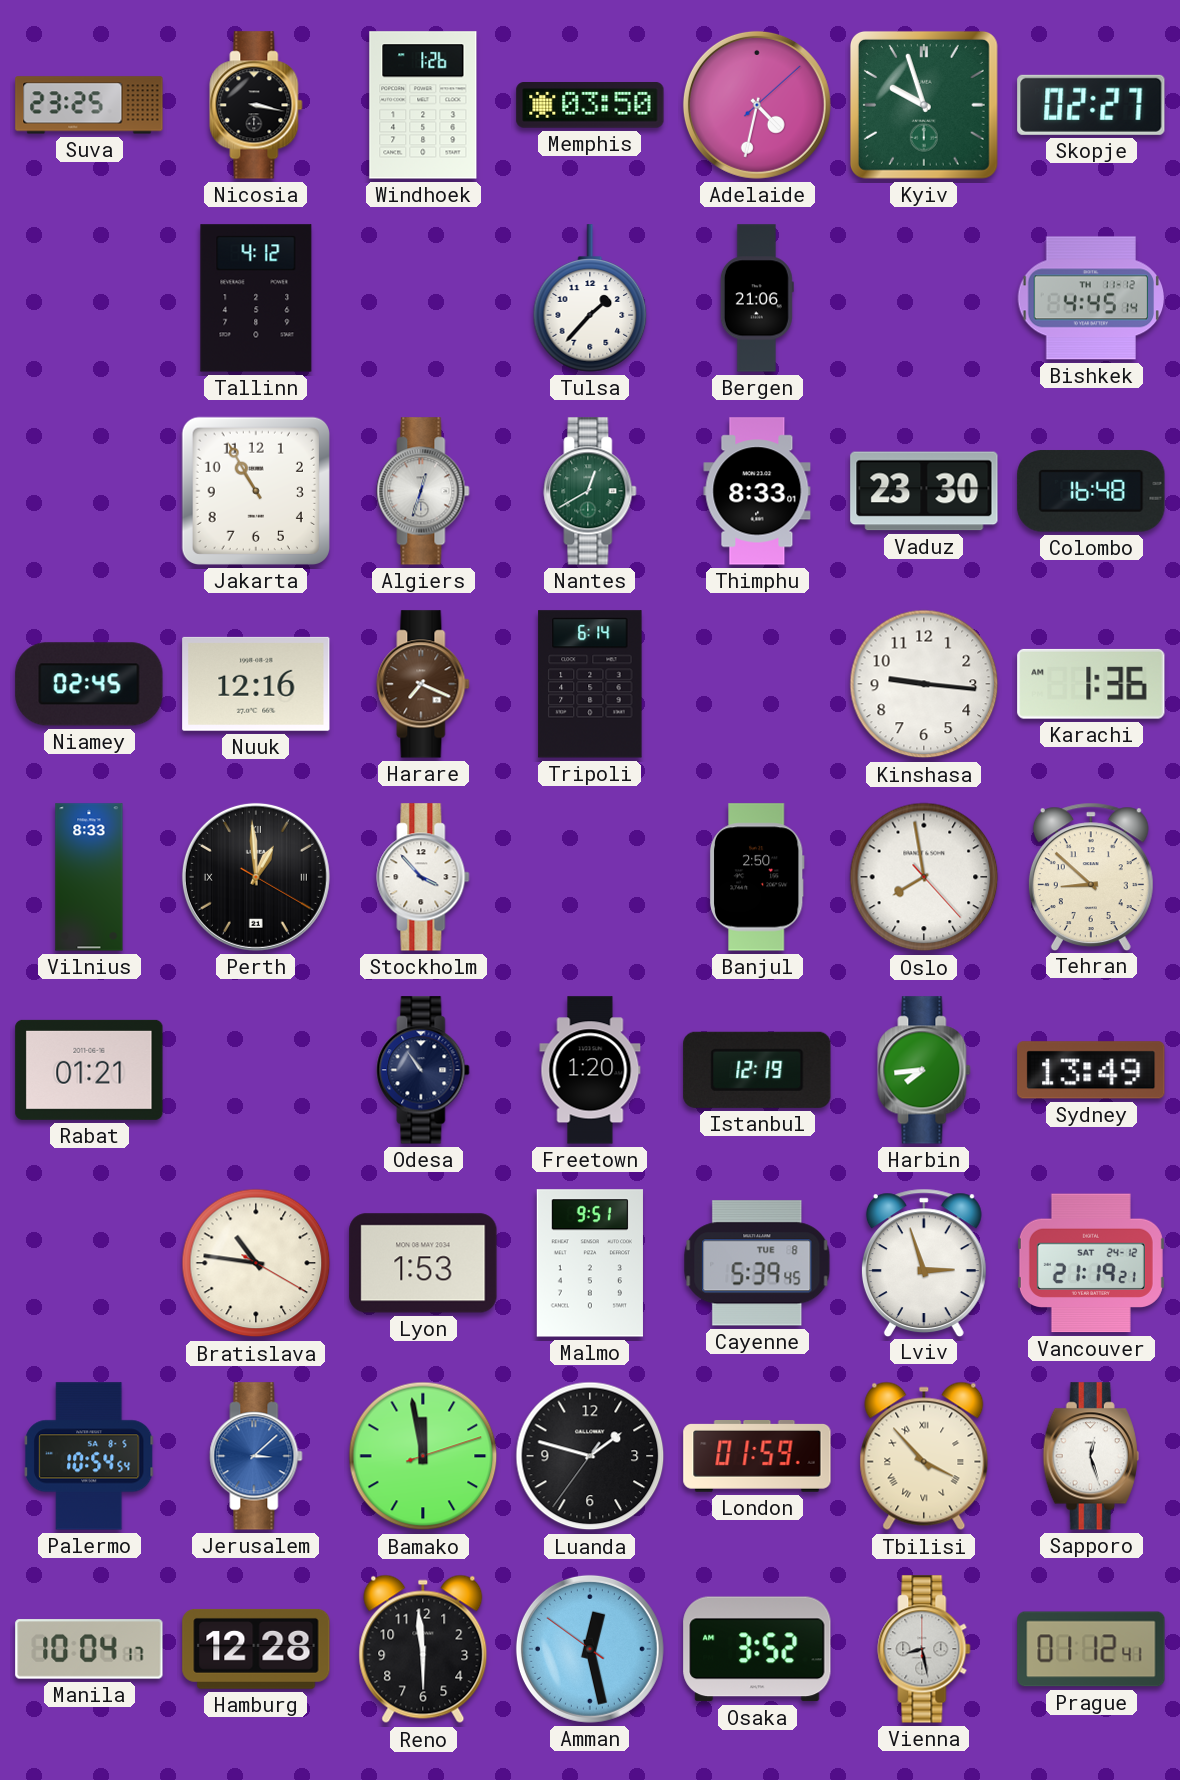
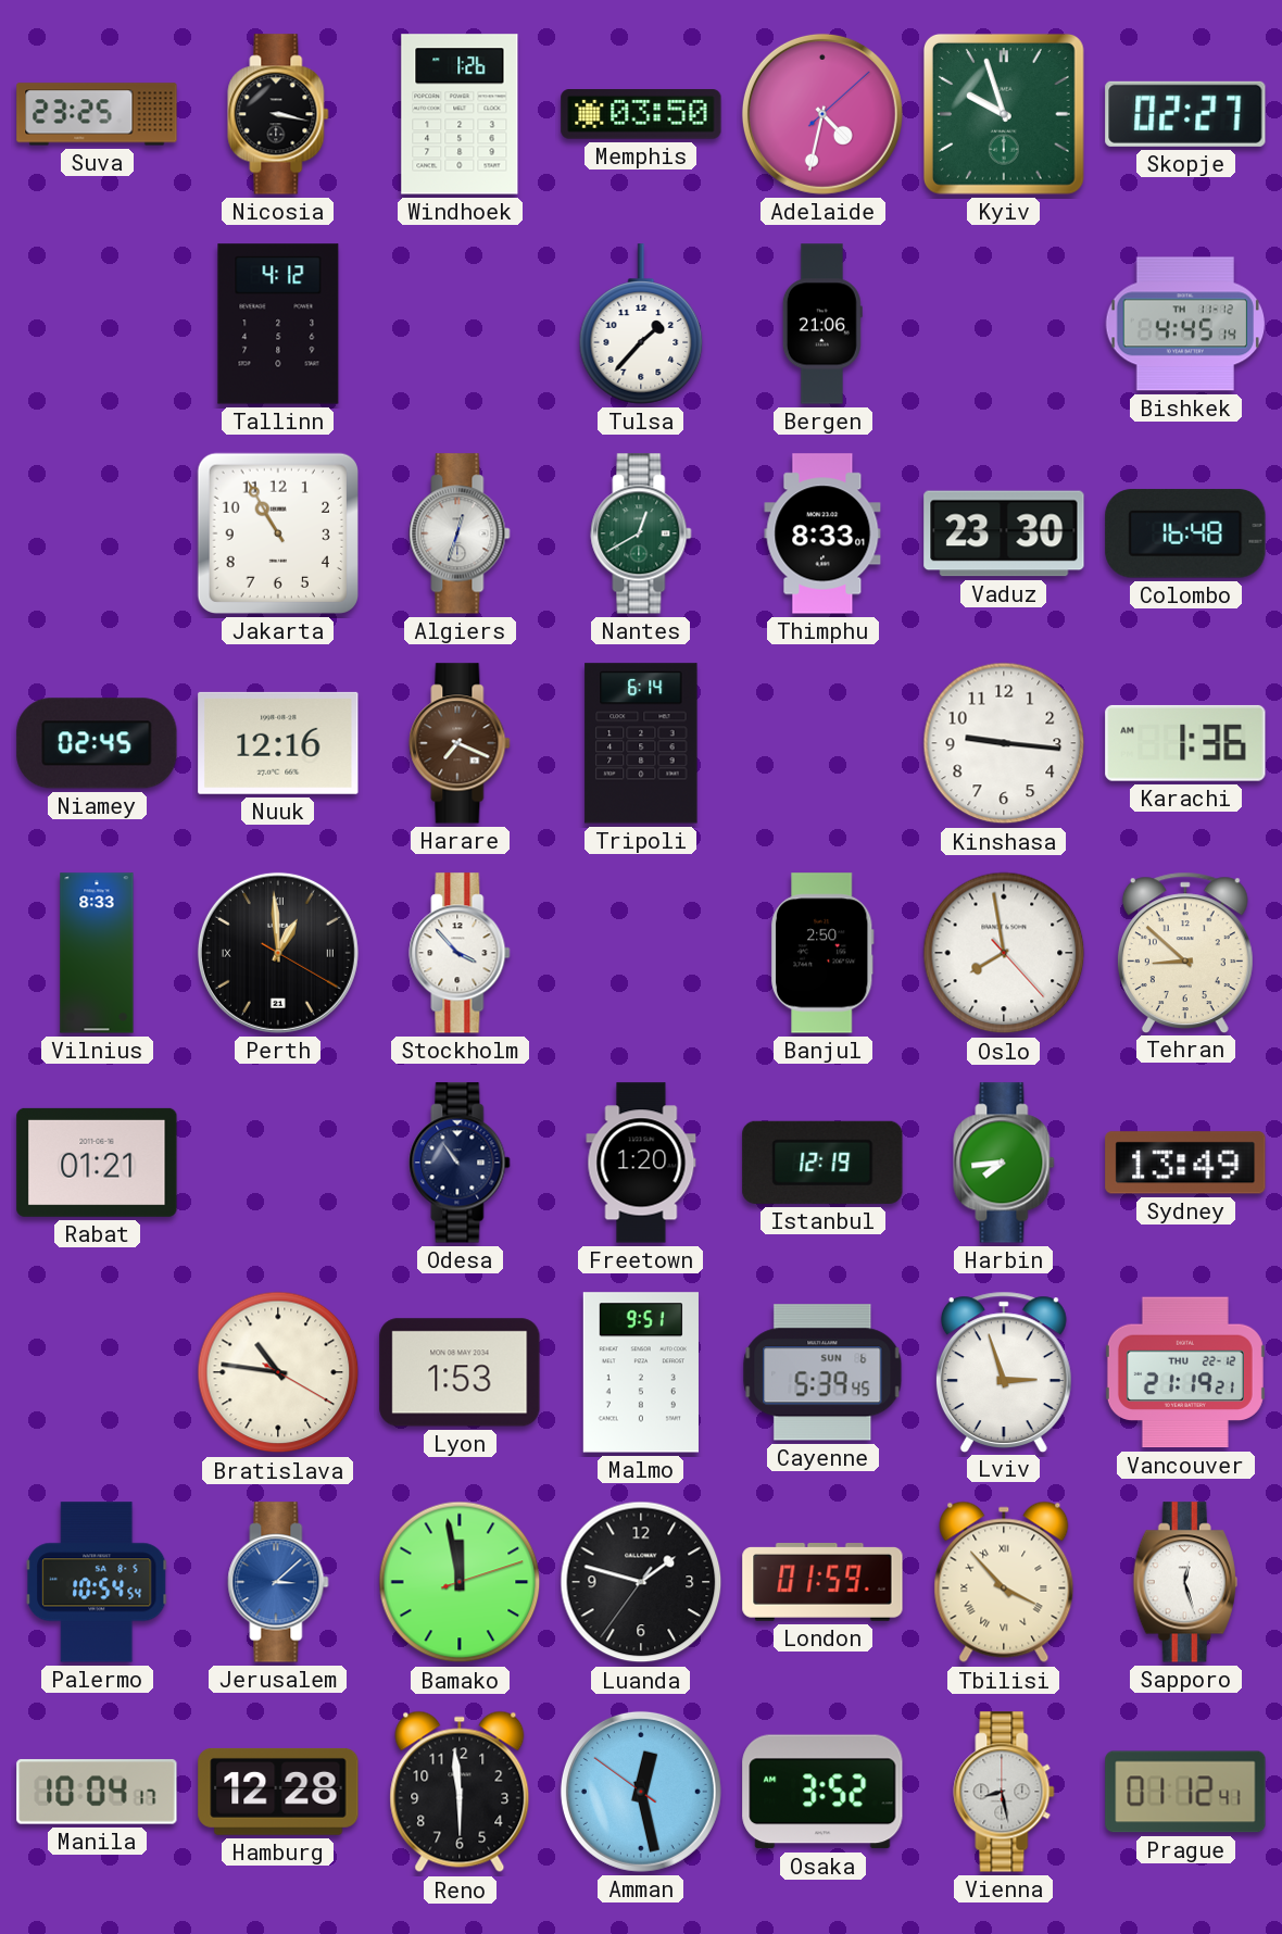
Cayenne date: TUE 8 -> SUN 6
Vancouver date: SAT 24-12 -> THU 22-12
